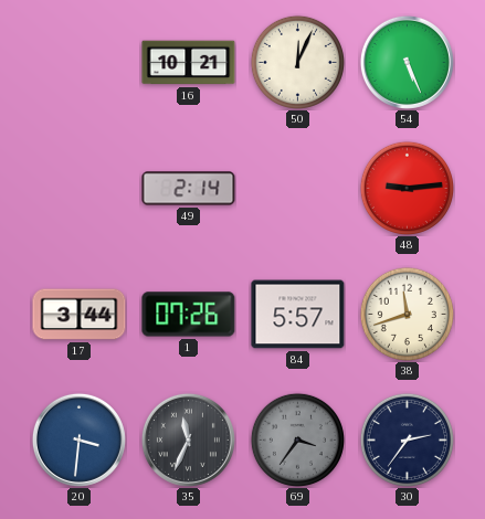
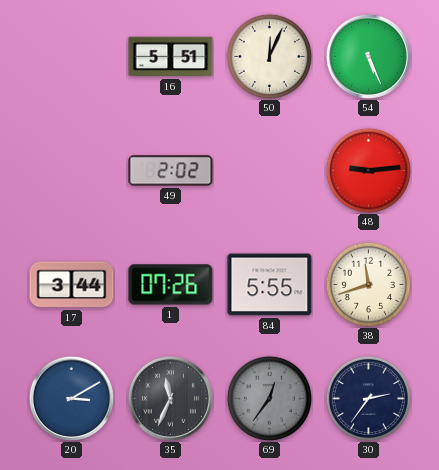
16: 10:21 -> 5:51
49: 2:14 -> 2:02
84: 5:57 -> 5:55
20: 3:31 -> 3:10
69: 3:36 -> 12:36
